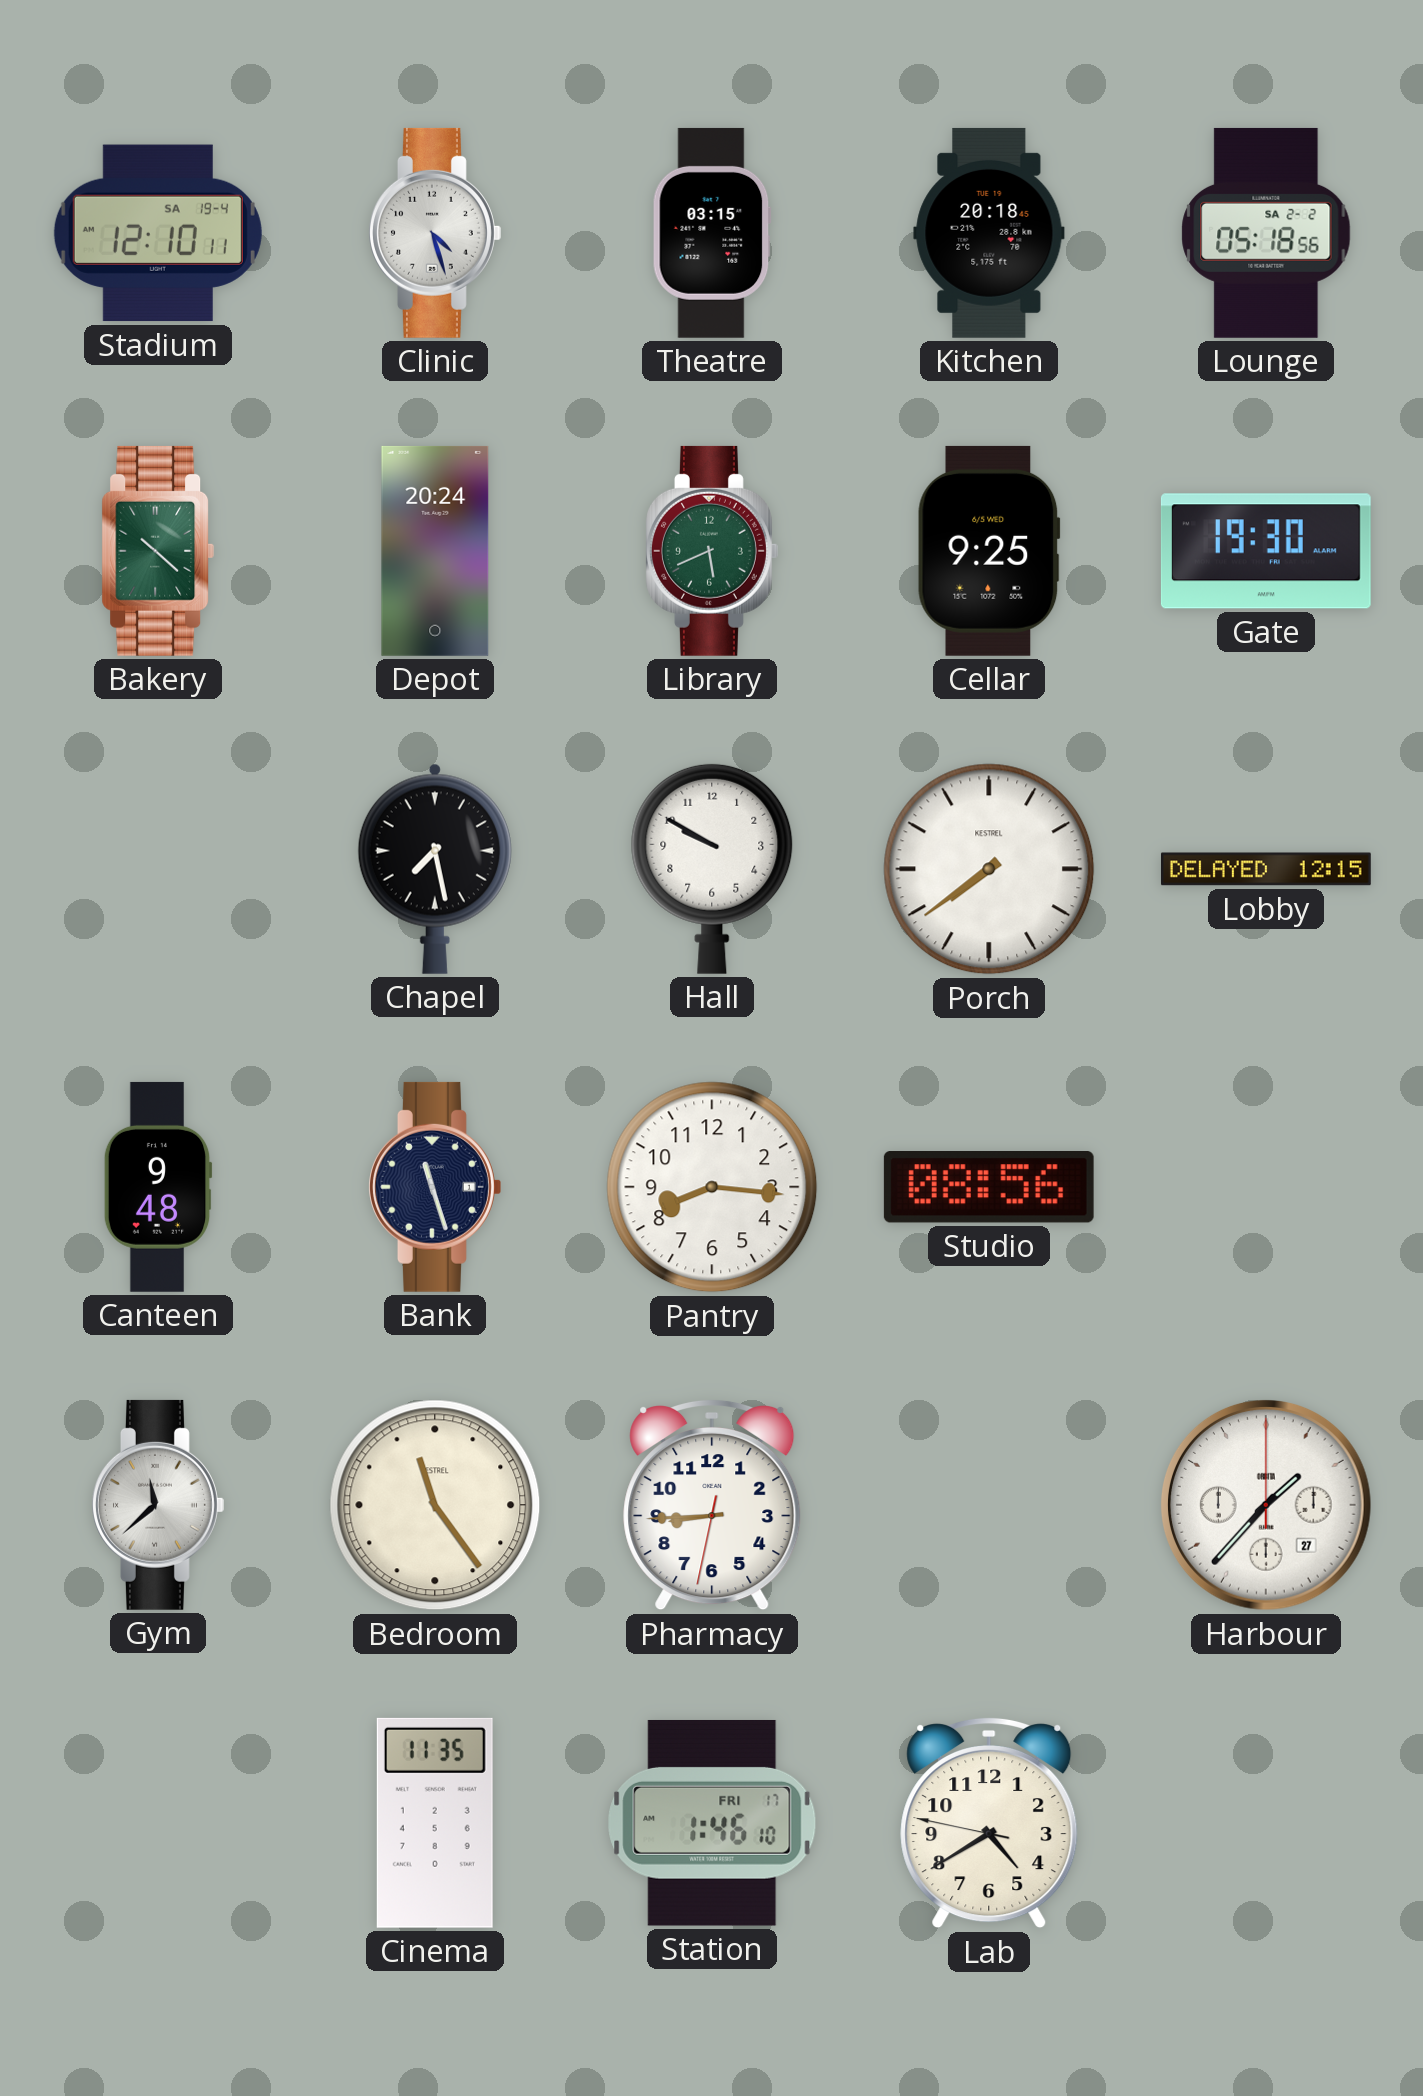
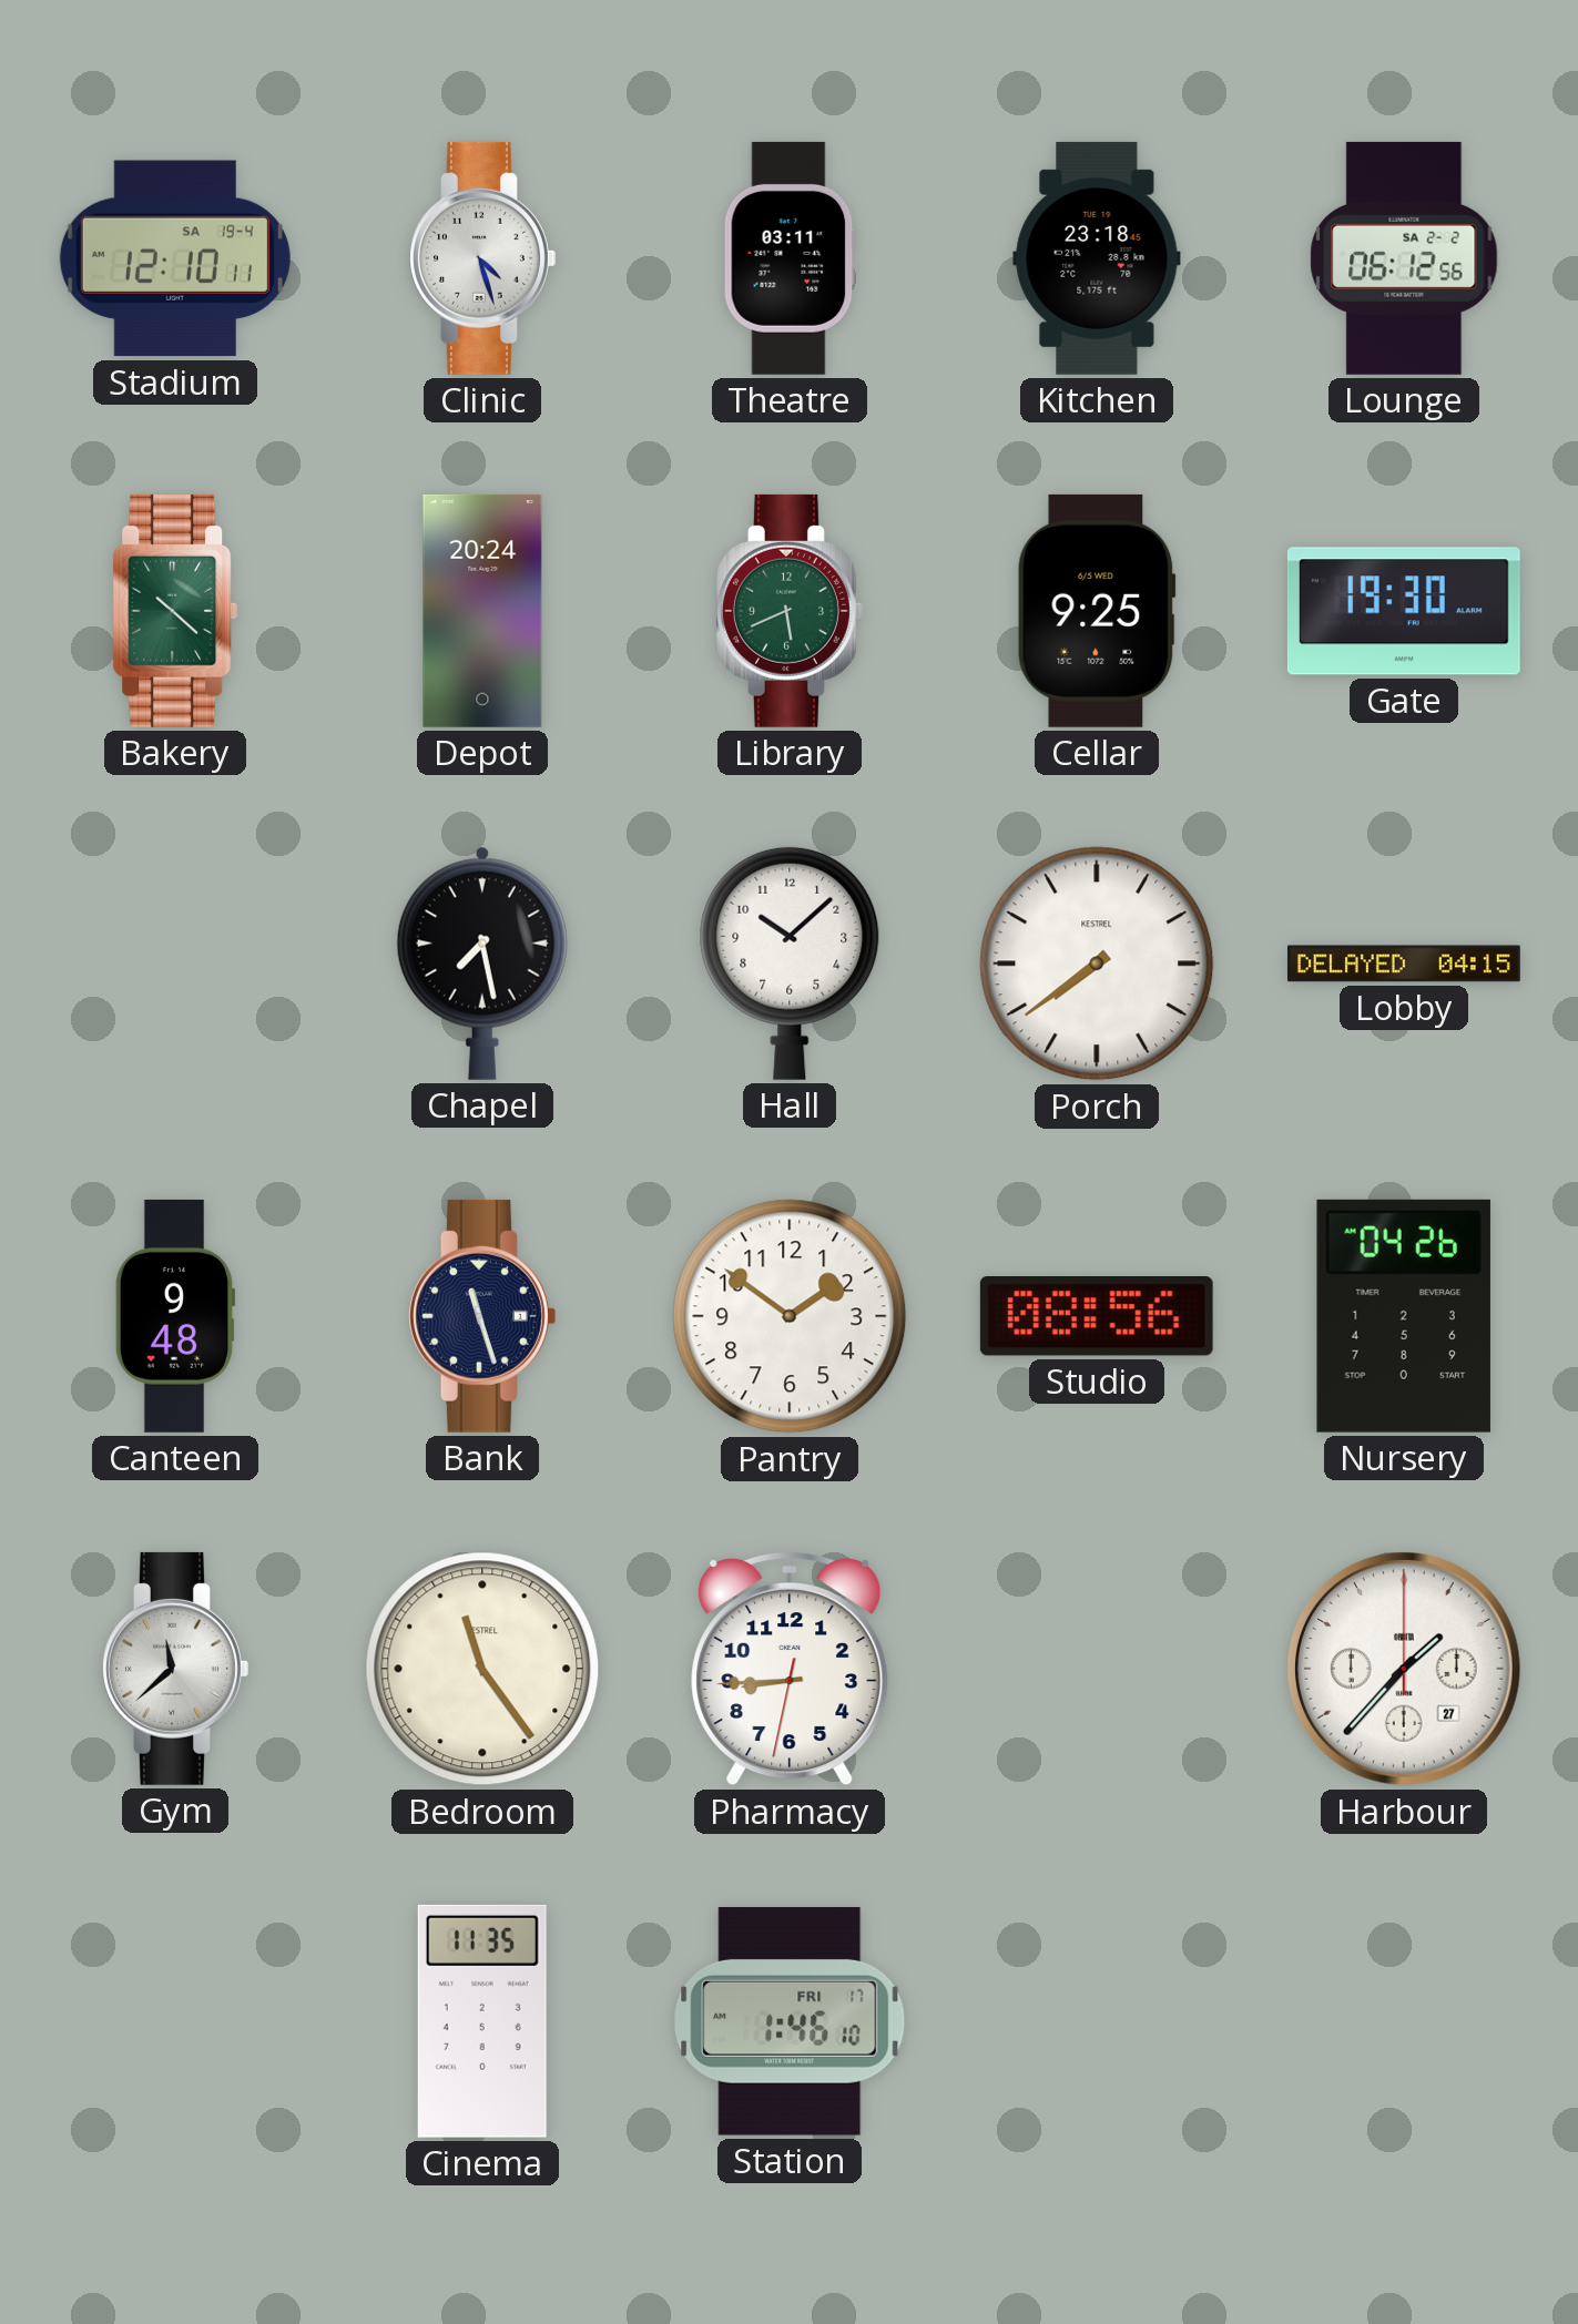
Theatre: 03:15 -> 03:11
Kitchen: 20:18 -> 23:18
Lounge: 05:18 -> 06:12
Hall: 9:50 -> 10:08
Lobby: 12:15 -> 04:15
Pantry: 8:16 -> 1:51
Nursery: none -> 04:26
Lab: 4:39 -> none
